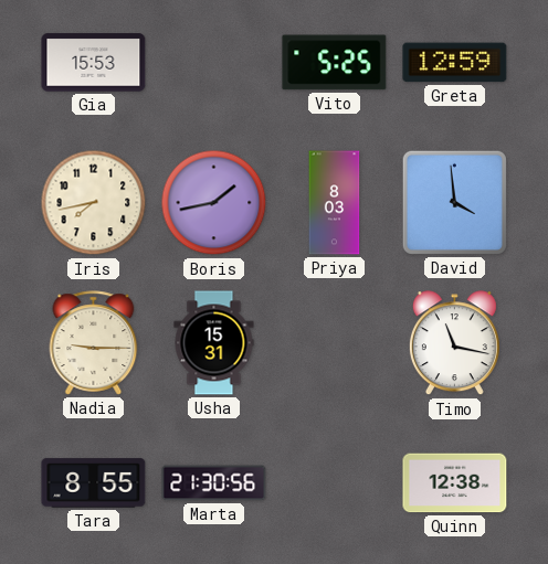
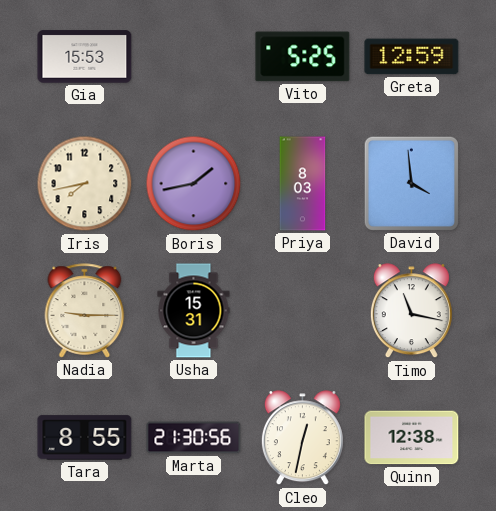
Cleo: none -> 12:32
